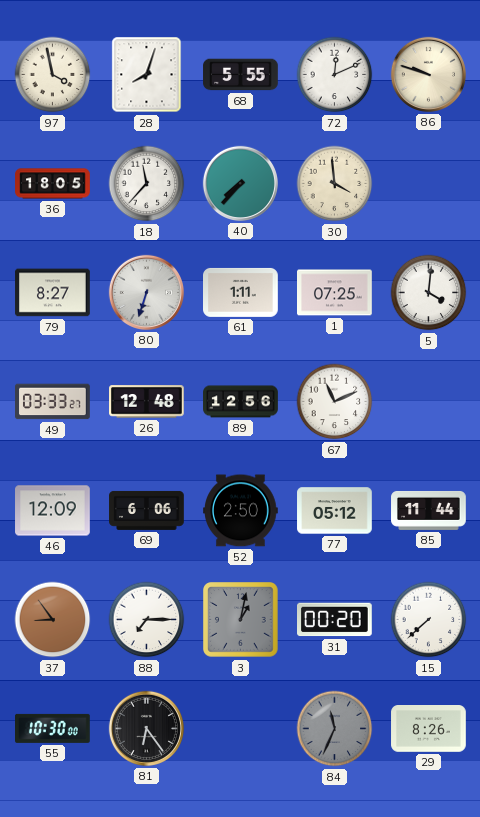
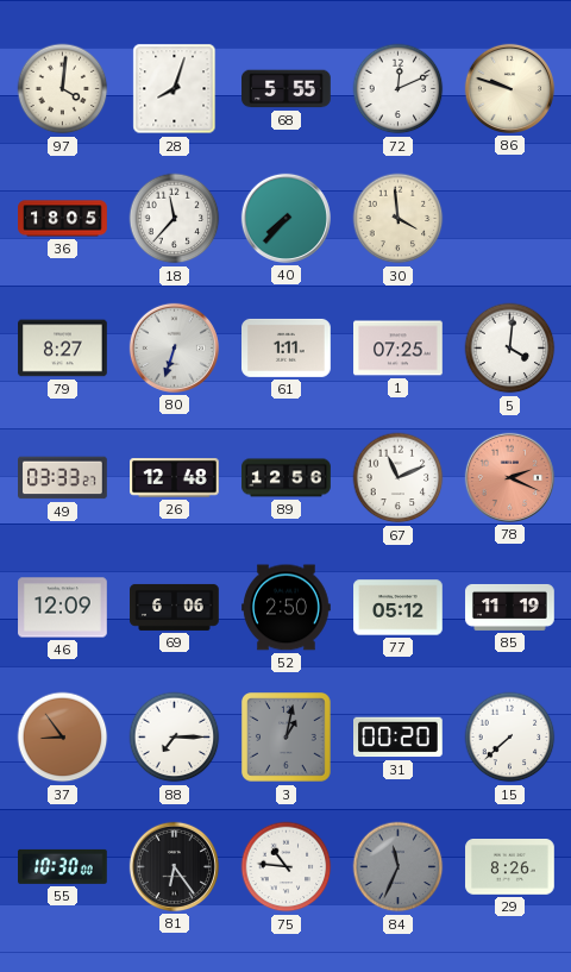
97: 3:58 -> 4:01
78: none -> 2:19
85: 11:44 -> 11:19
75: none -> 10:46
